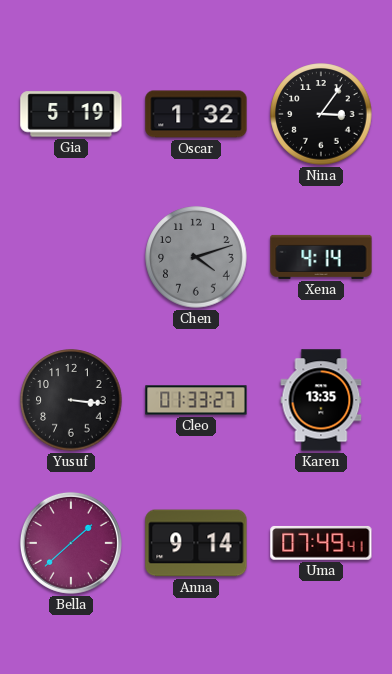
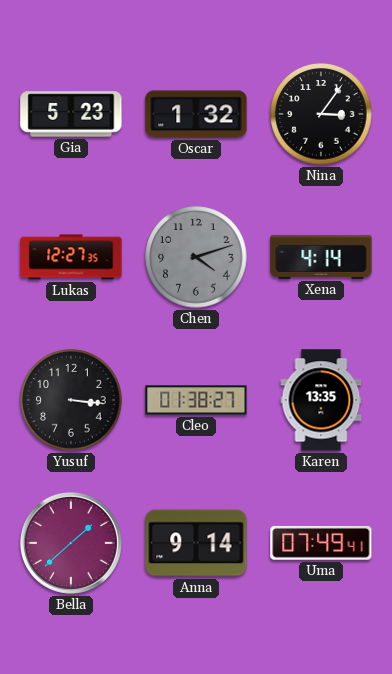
Gia: 5:19 -> 5:23
Lukas: none -> 12:27
Cleo: 01:33 -> 01:38
